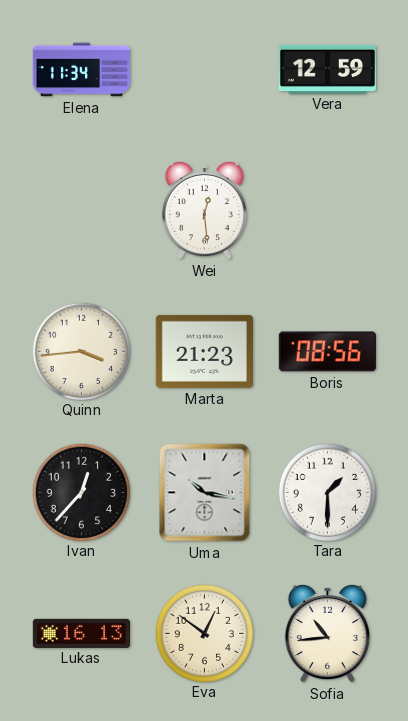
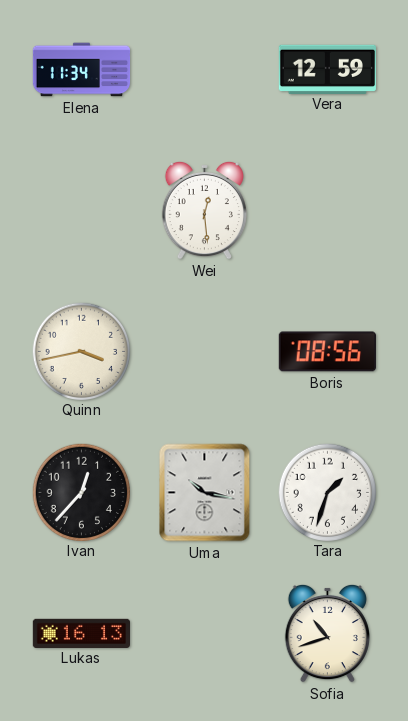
Quinn: 3:44 -> 3:43
Marta: 21:23 -> none
Tara: 1:30 -> 1:33
Eva: 12:51 -> none
Sofia: 10:44 -> 10:42
